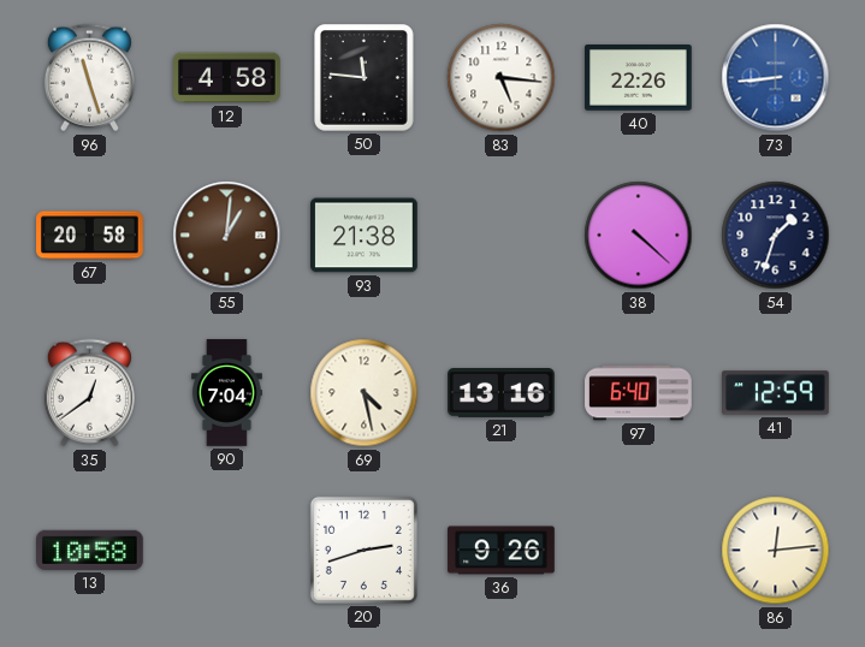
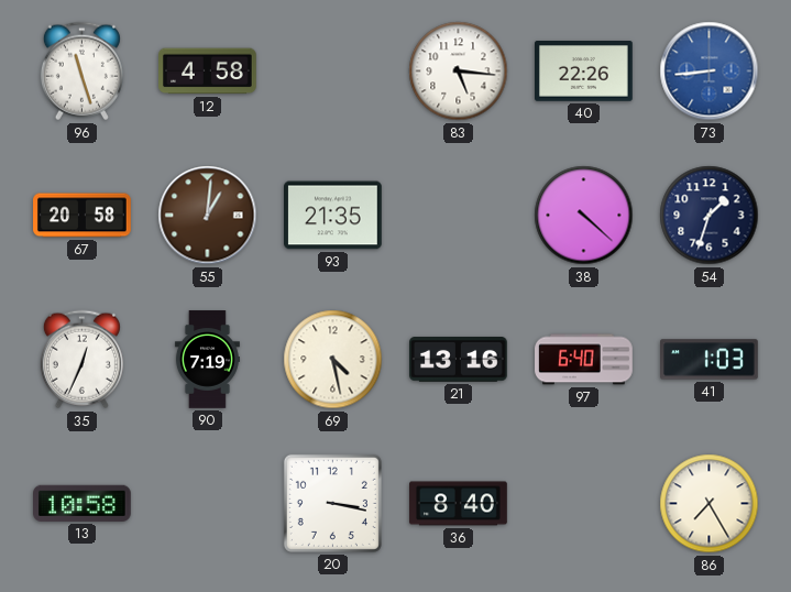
50: 11:46 -> none
93: 21:38 -> 21:35
35: 12:39 -> 12:34
90: 7:04 -> 7:19
41: 12:59 -> 1:03
20: 2:42 -> 3:17
36: 9:26 -> 8:40
86: 12:14 -> 7:25
